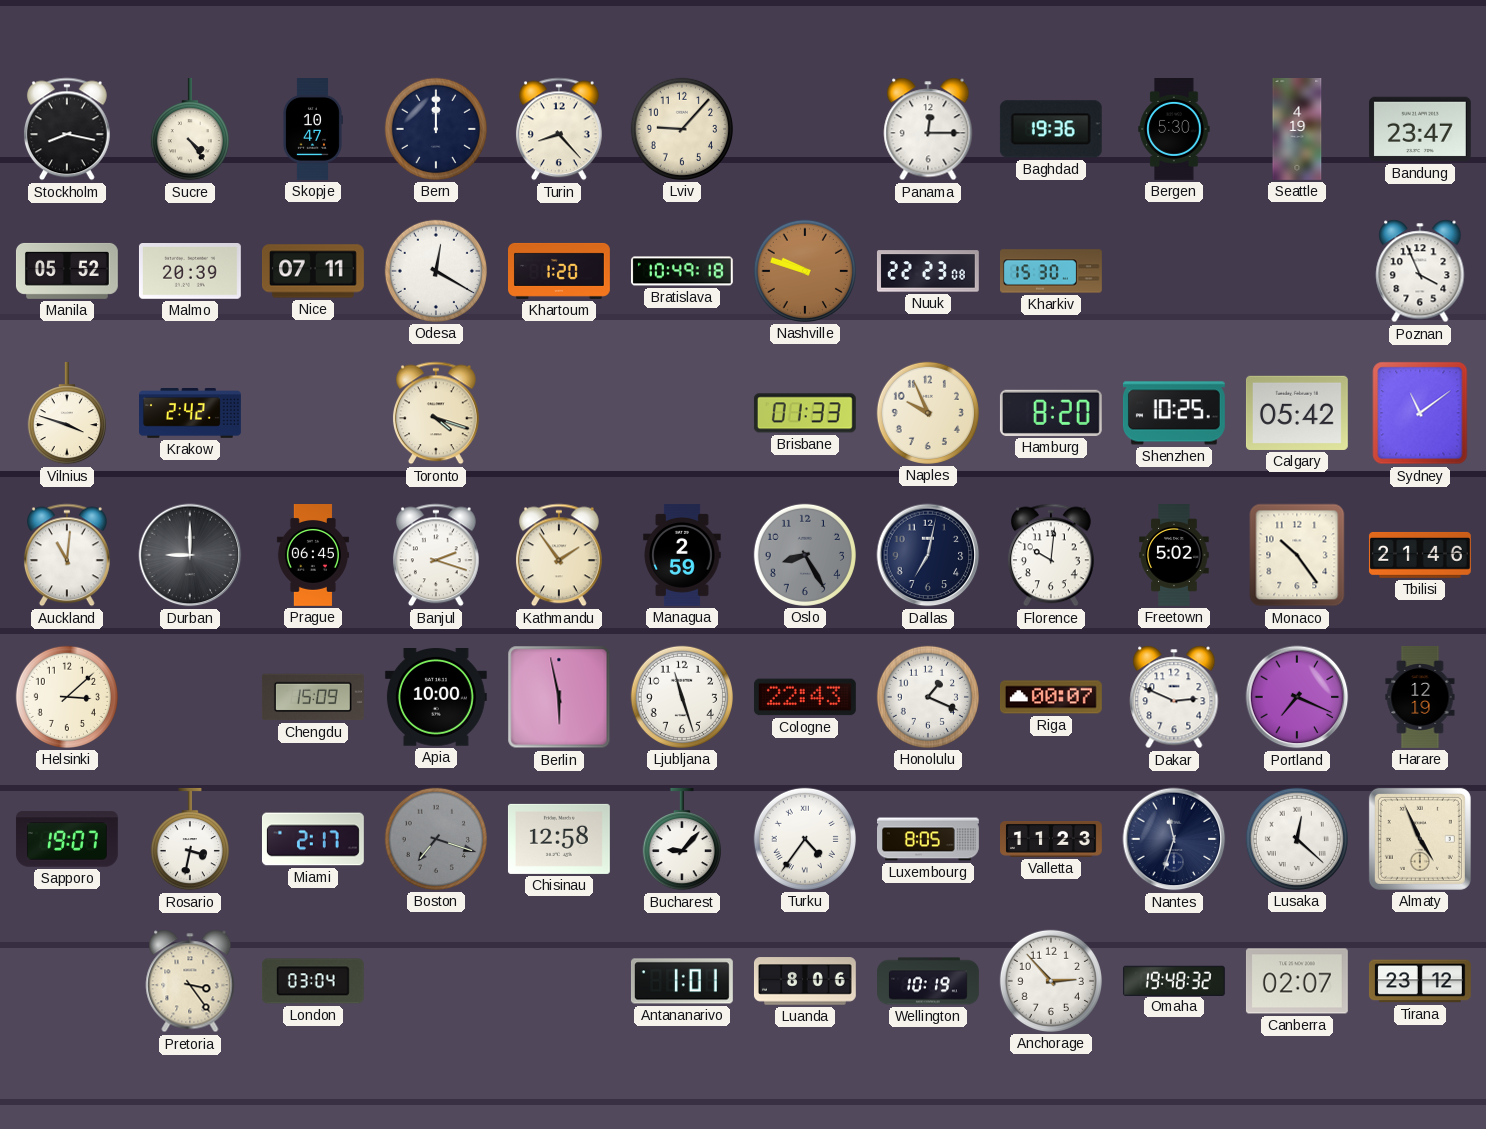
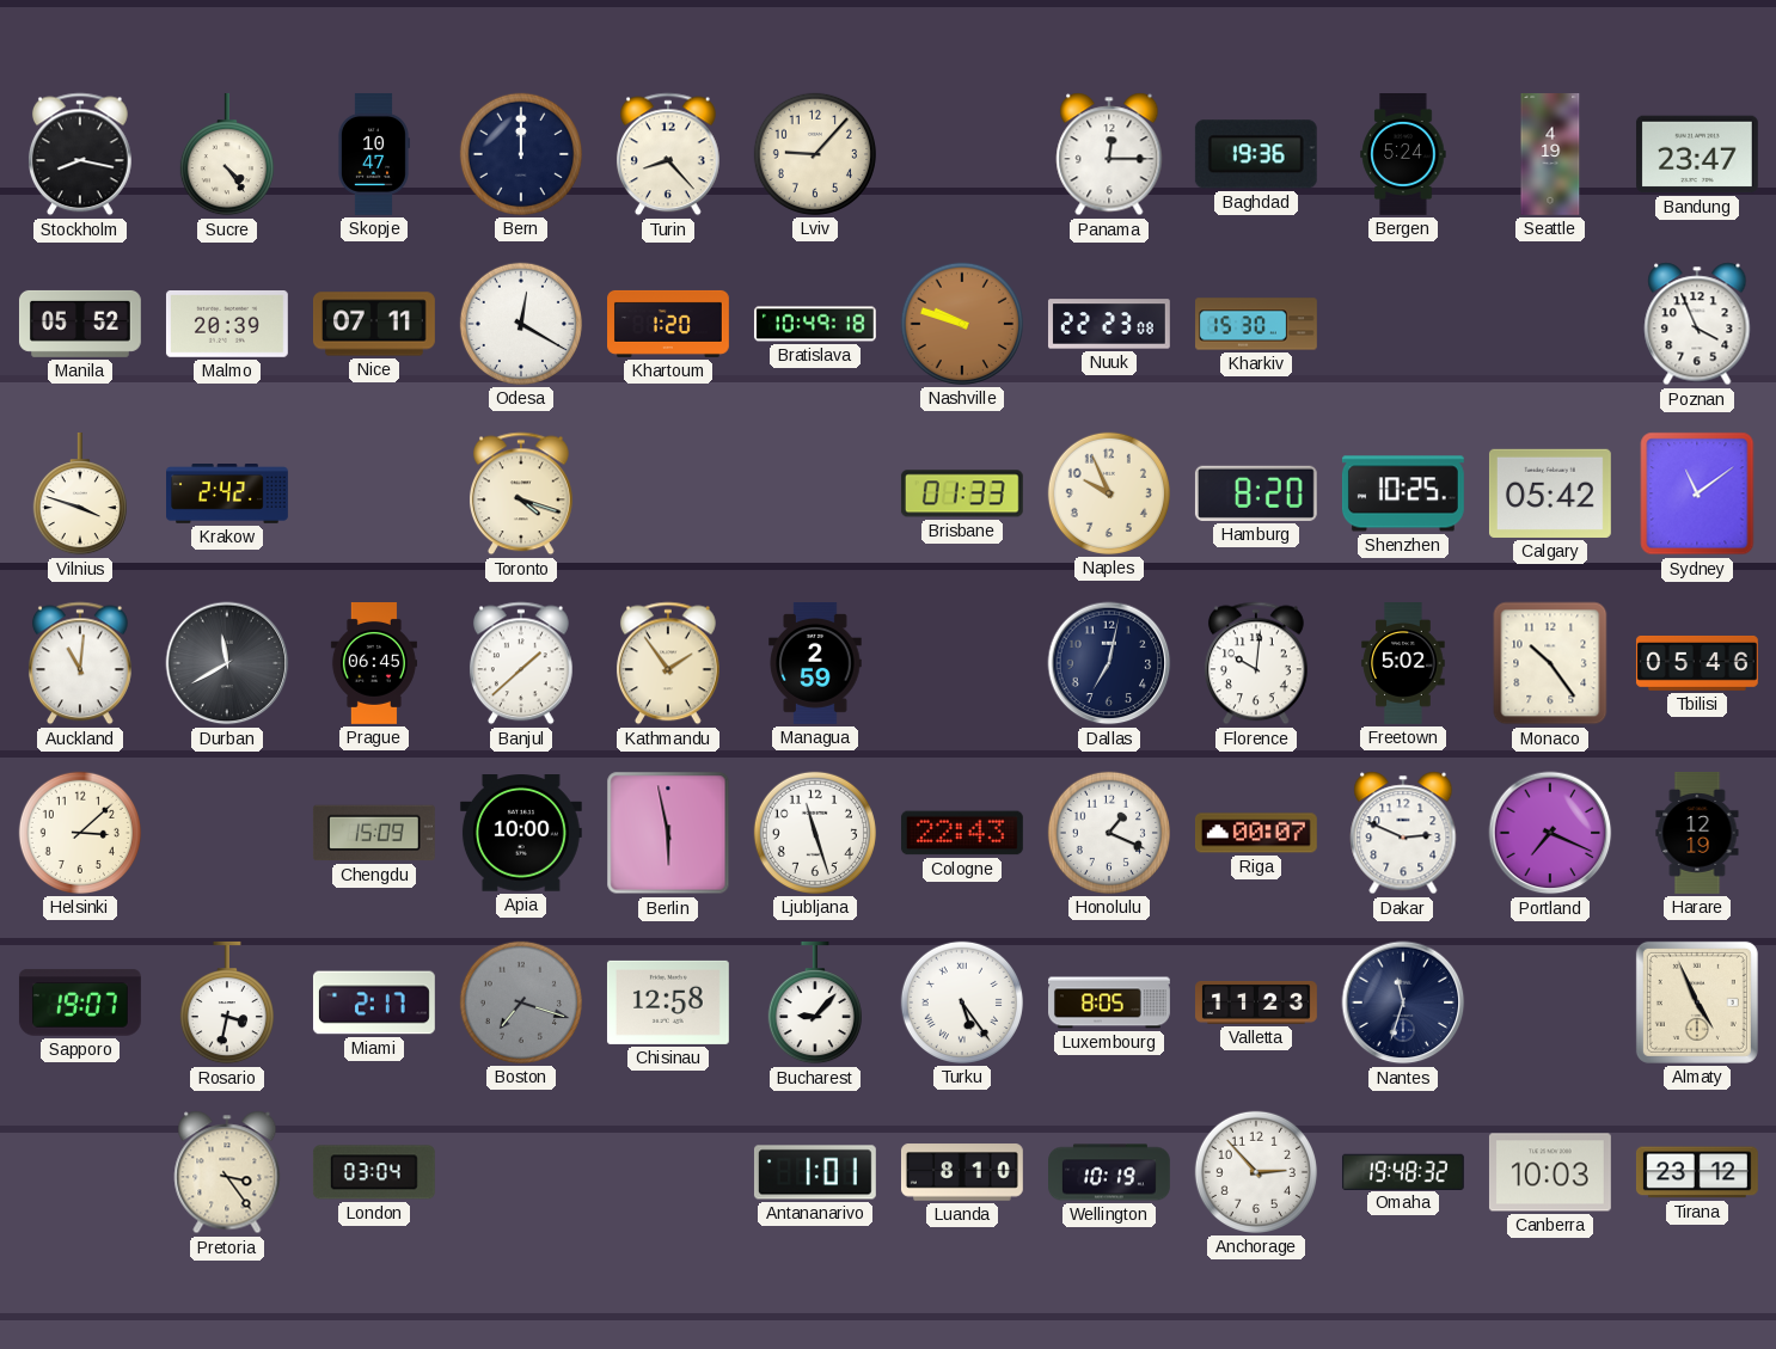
Bergen: 5:30 -> 5:24
Durban: 9:00 -> 11:40
Banjul: 2:18 -> 1:38
Oslo: 8:25 -> none
Tbilisi: 21:46 -> 05:46
Turku: 4:36 -> 5:24
Lusaka: 12:22 -> none
Luanda: 8:06 -> 8:10
Canberra: 02:07 -> 10:03
